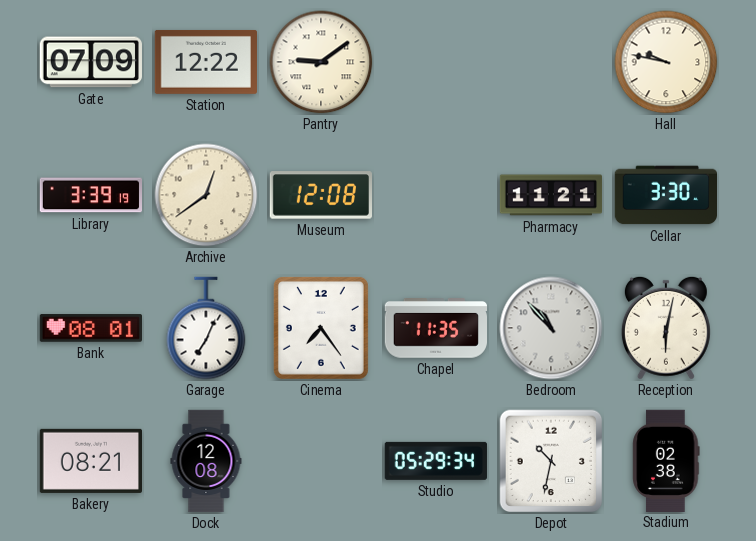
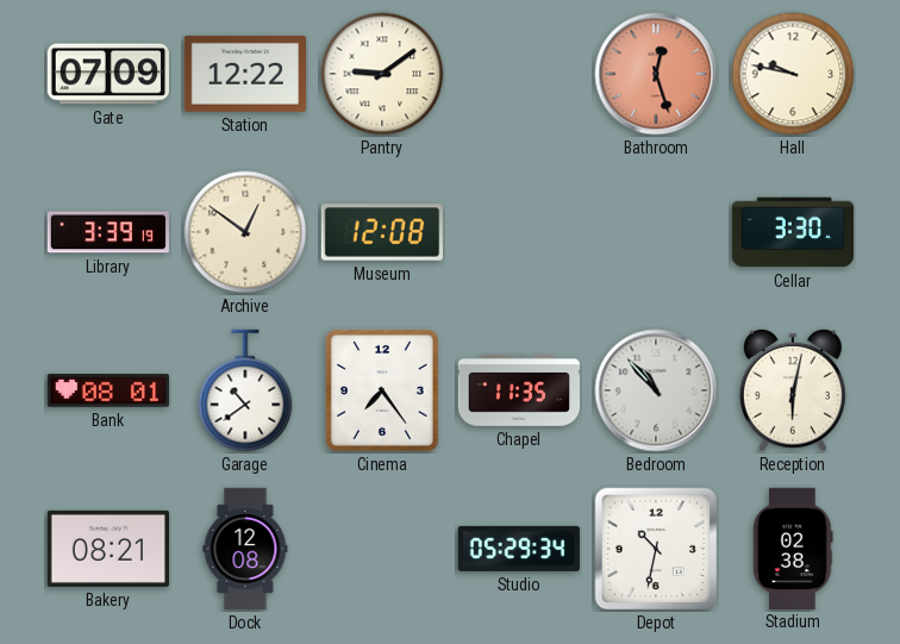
Bathroom: none -> 12:27
Archive: 12:39 -> 12:51
Pharmacy: 11:21 -> none
Garage: 7:04 -> 10:39
